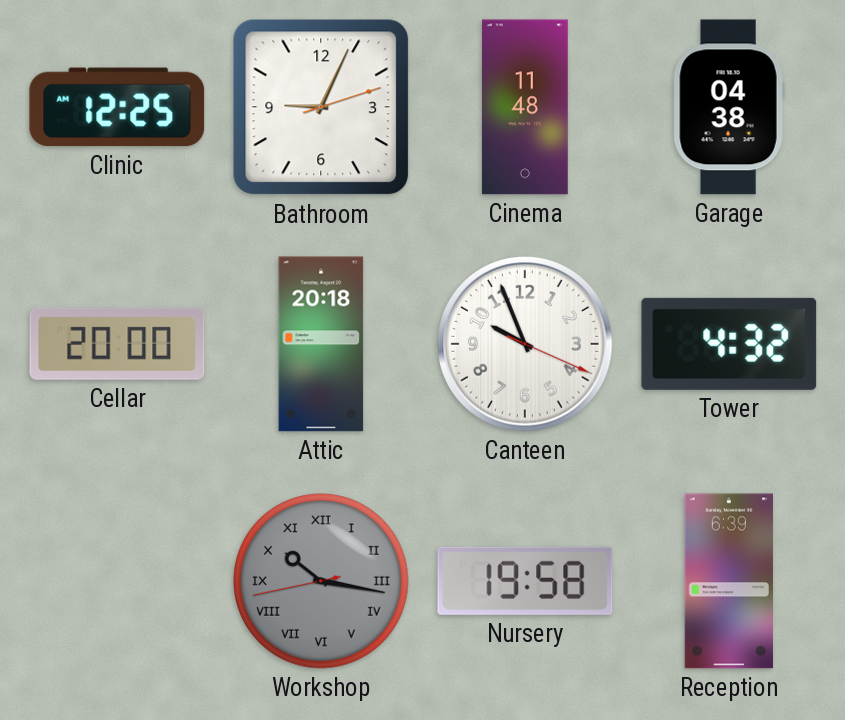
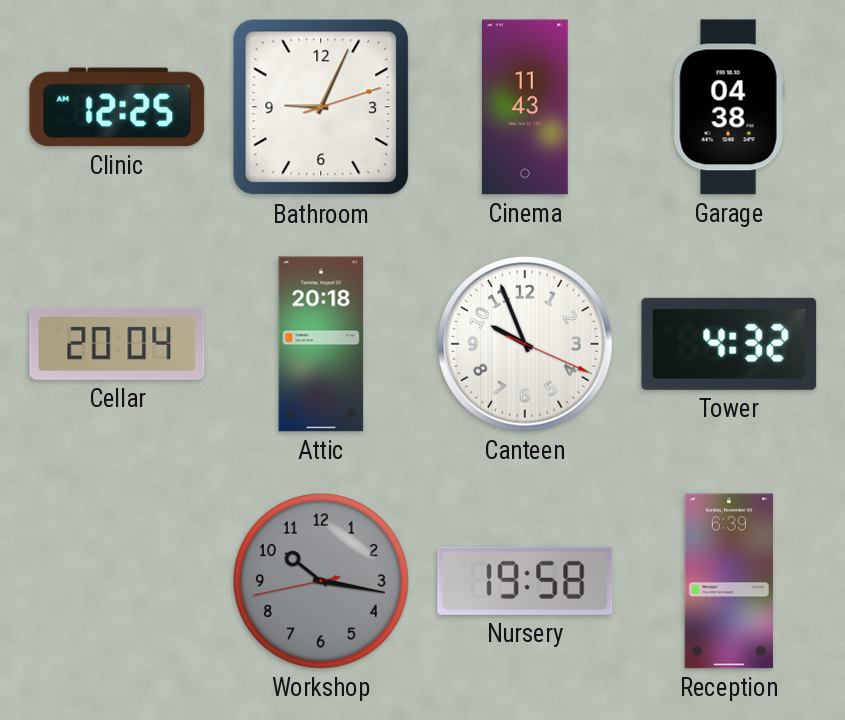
Cinema: 11:48 -> 11:43
Cellar: 20:00 -> 20:04
Workshop numerals: Roman -> Arabic
